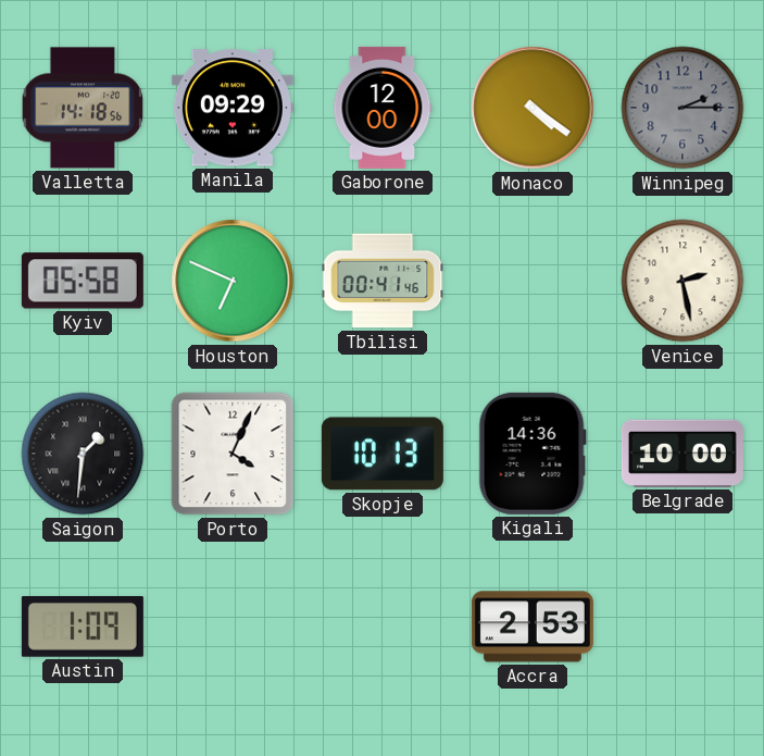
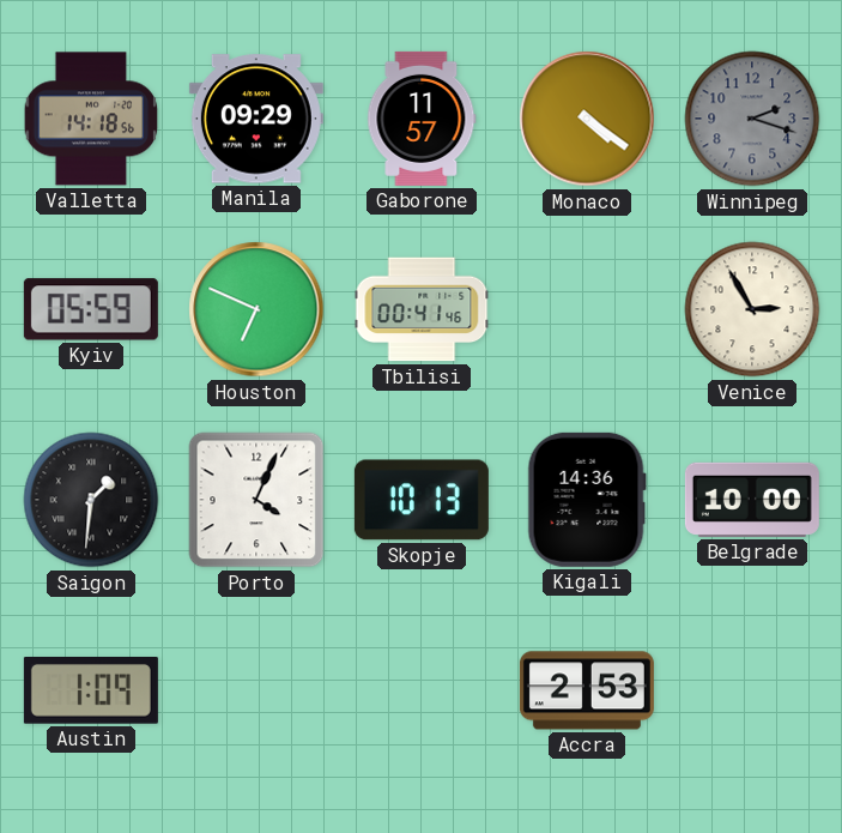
Gaborone: 12:00 -> 11:57
Winnipeg: 2:15 -> 2:18
Kyiv: 05:58 -> 05:59
Venice: 2:28 -> 2:55
